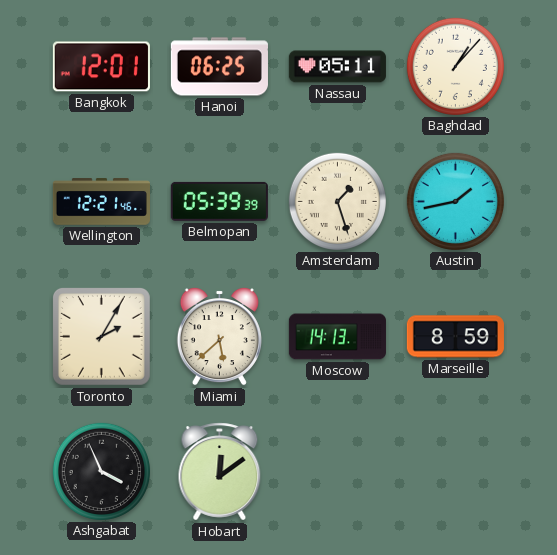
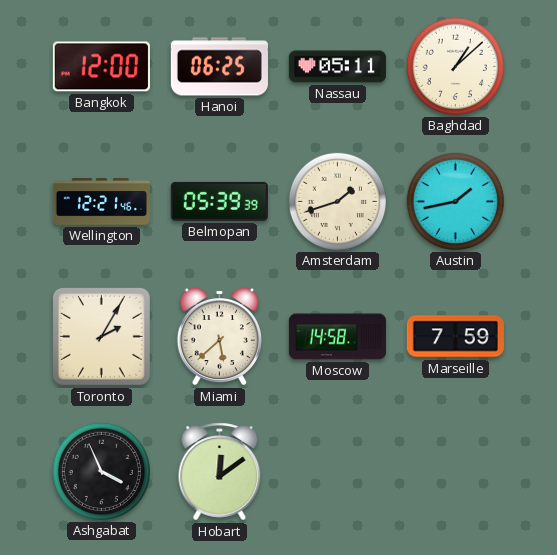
Bangkok: 12:01 -> 12:00
Baghdad: 1:07 -> 1:08
Amsterdam: 1:27 -> 1:42
Moscow: 14:13 -> 14:58
Marseille: 8:59 -> 7:59
